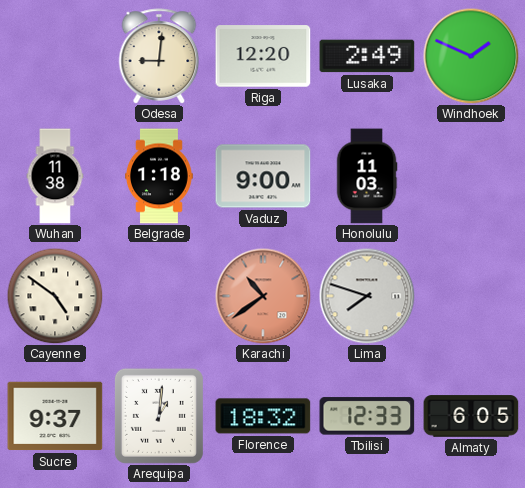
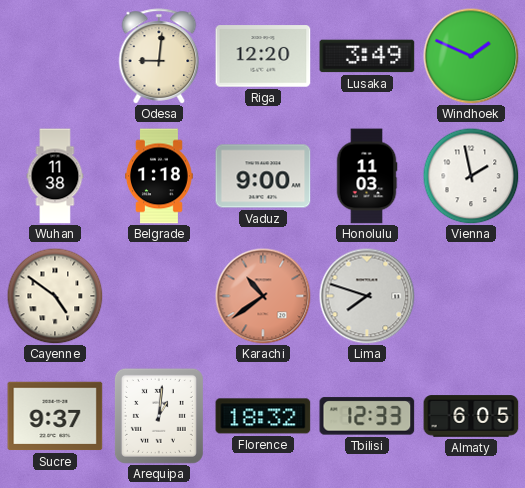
Lusaka: 2:49 -> 3:49
Vienna: none -> 1:58
